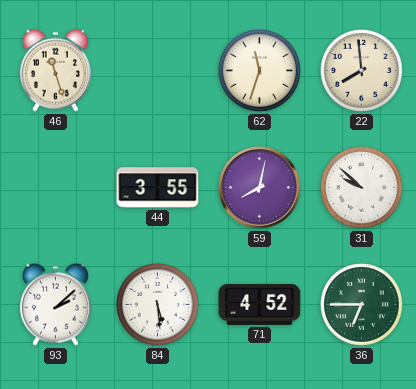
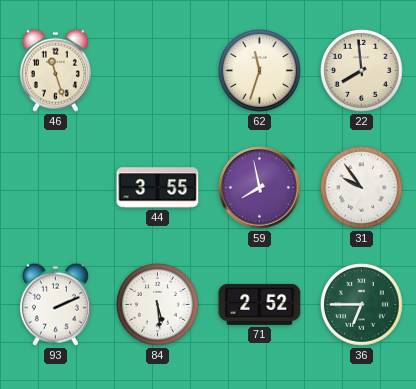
59: 8:02 -> 7:58
31: 9:52 -> 9:54
93: 2:08 -> 2:11
71: 4:52 -> 2:52
